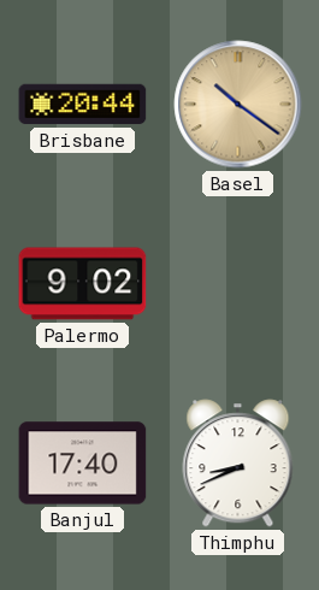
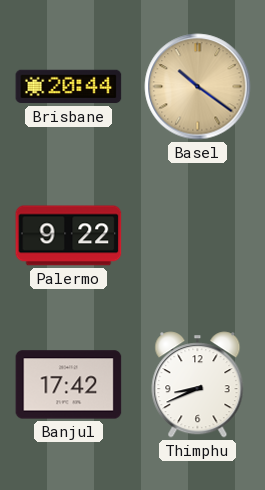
Palermo: 9:02 -> 9:22
Banjul: 17:40 -> 17:42
